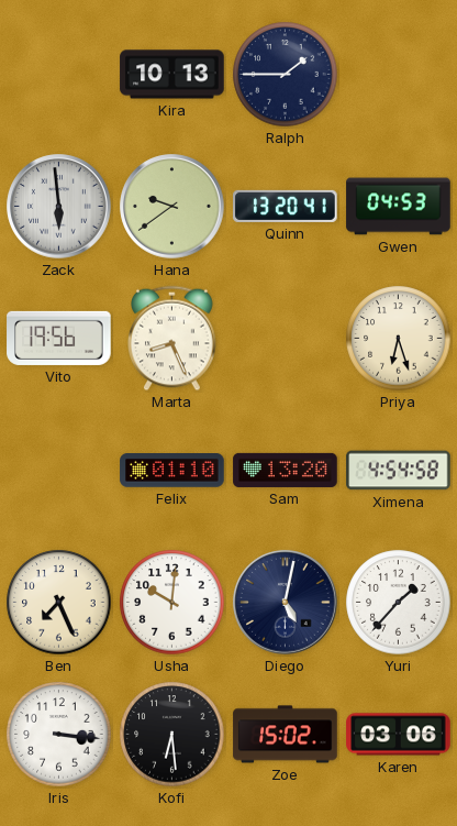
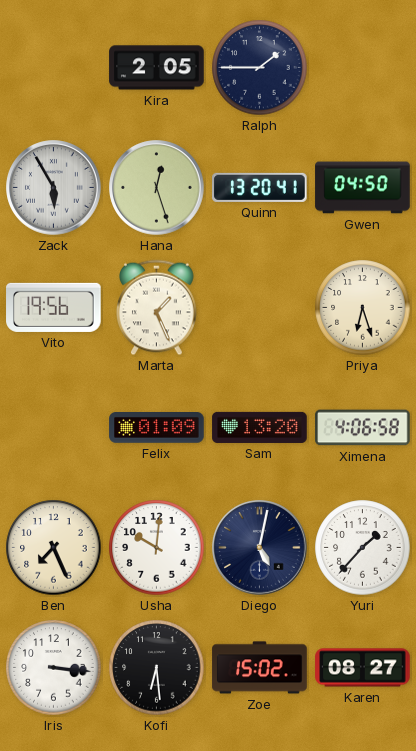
Kira: 10:13 -> 2:05
Zack: 5:59 -> 5:55
Hana: 9:39 -> 12:27
Gwen: 04:53 -> 04:50
Marta: 8:26 -> 1:26
Felix: 01:10 -> 01:09
Ximena: 4:54 -> 4:06
Karen: 03:06 -> 08:27
